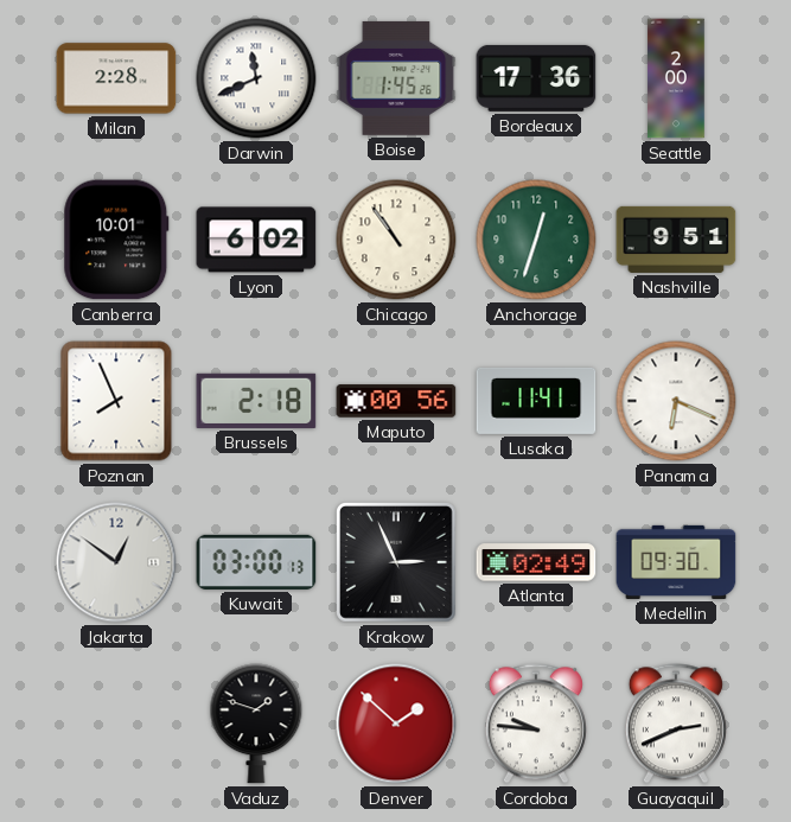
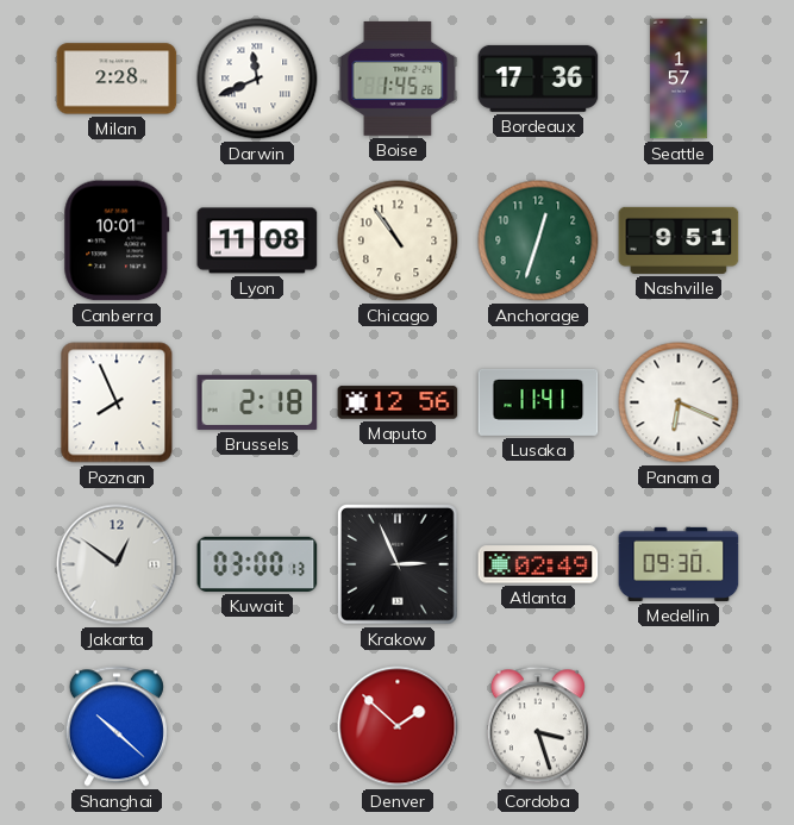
Seattle: 2:00 -> 1:57
Lyon: 6:02 -> 11:08
Maputo: 00:56 -> 12:56
Shanghai: none -> 10:22
Vaduz: 1:48 -> none
Cordoba: 9:46 -> 3:27
Guayaquil: 2:41 -> none
